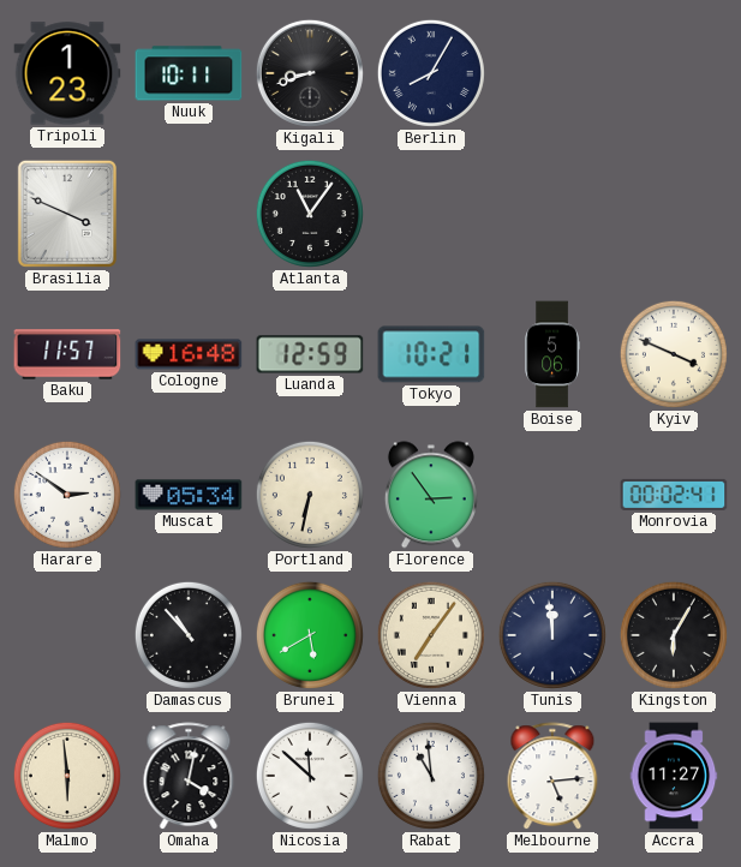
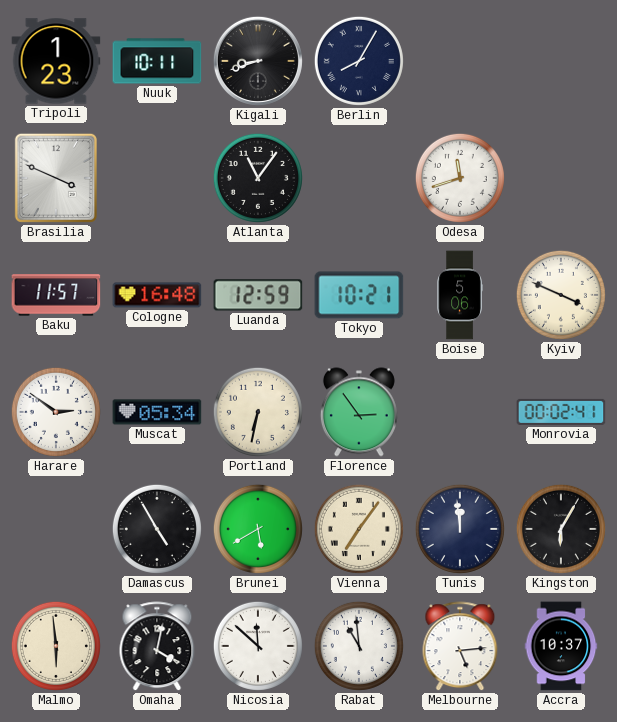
Odesa: none -> 11:42
Damascus: 10:53 -> 4:55
Accra: 11:27 -> 10:37
